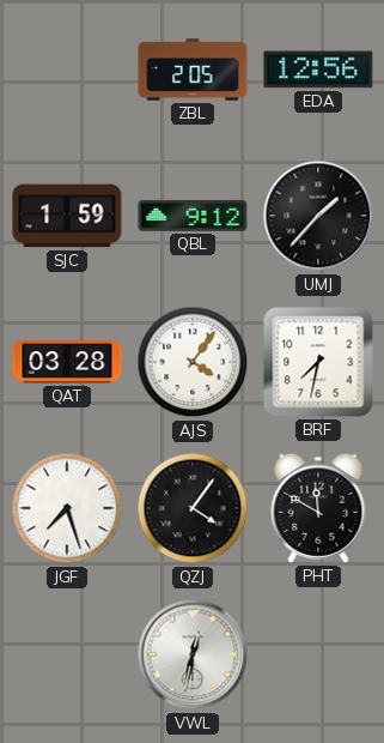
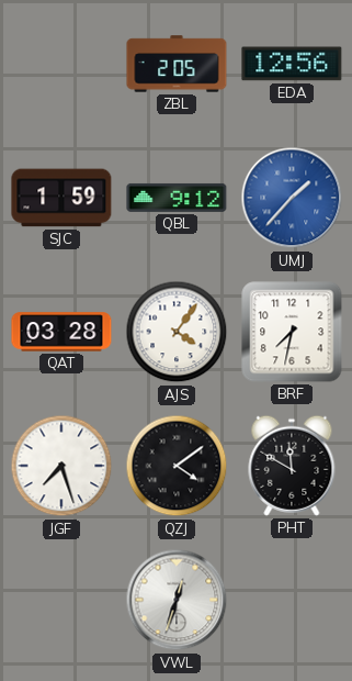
UMJ dial: black -> blue
QZJ: 4:06 -> 4:09
VWL: 12:32 -> 12:33
